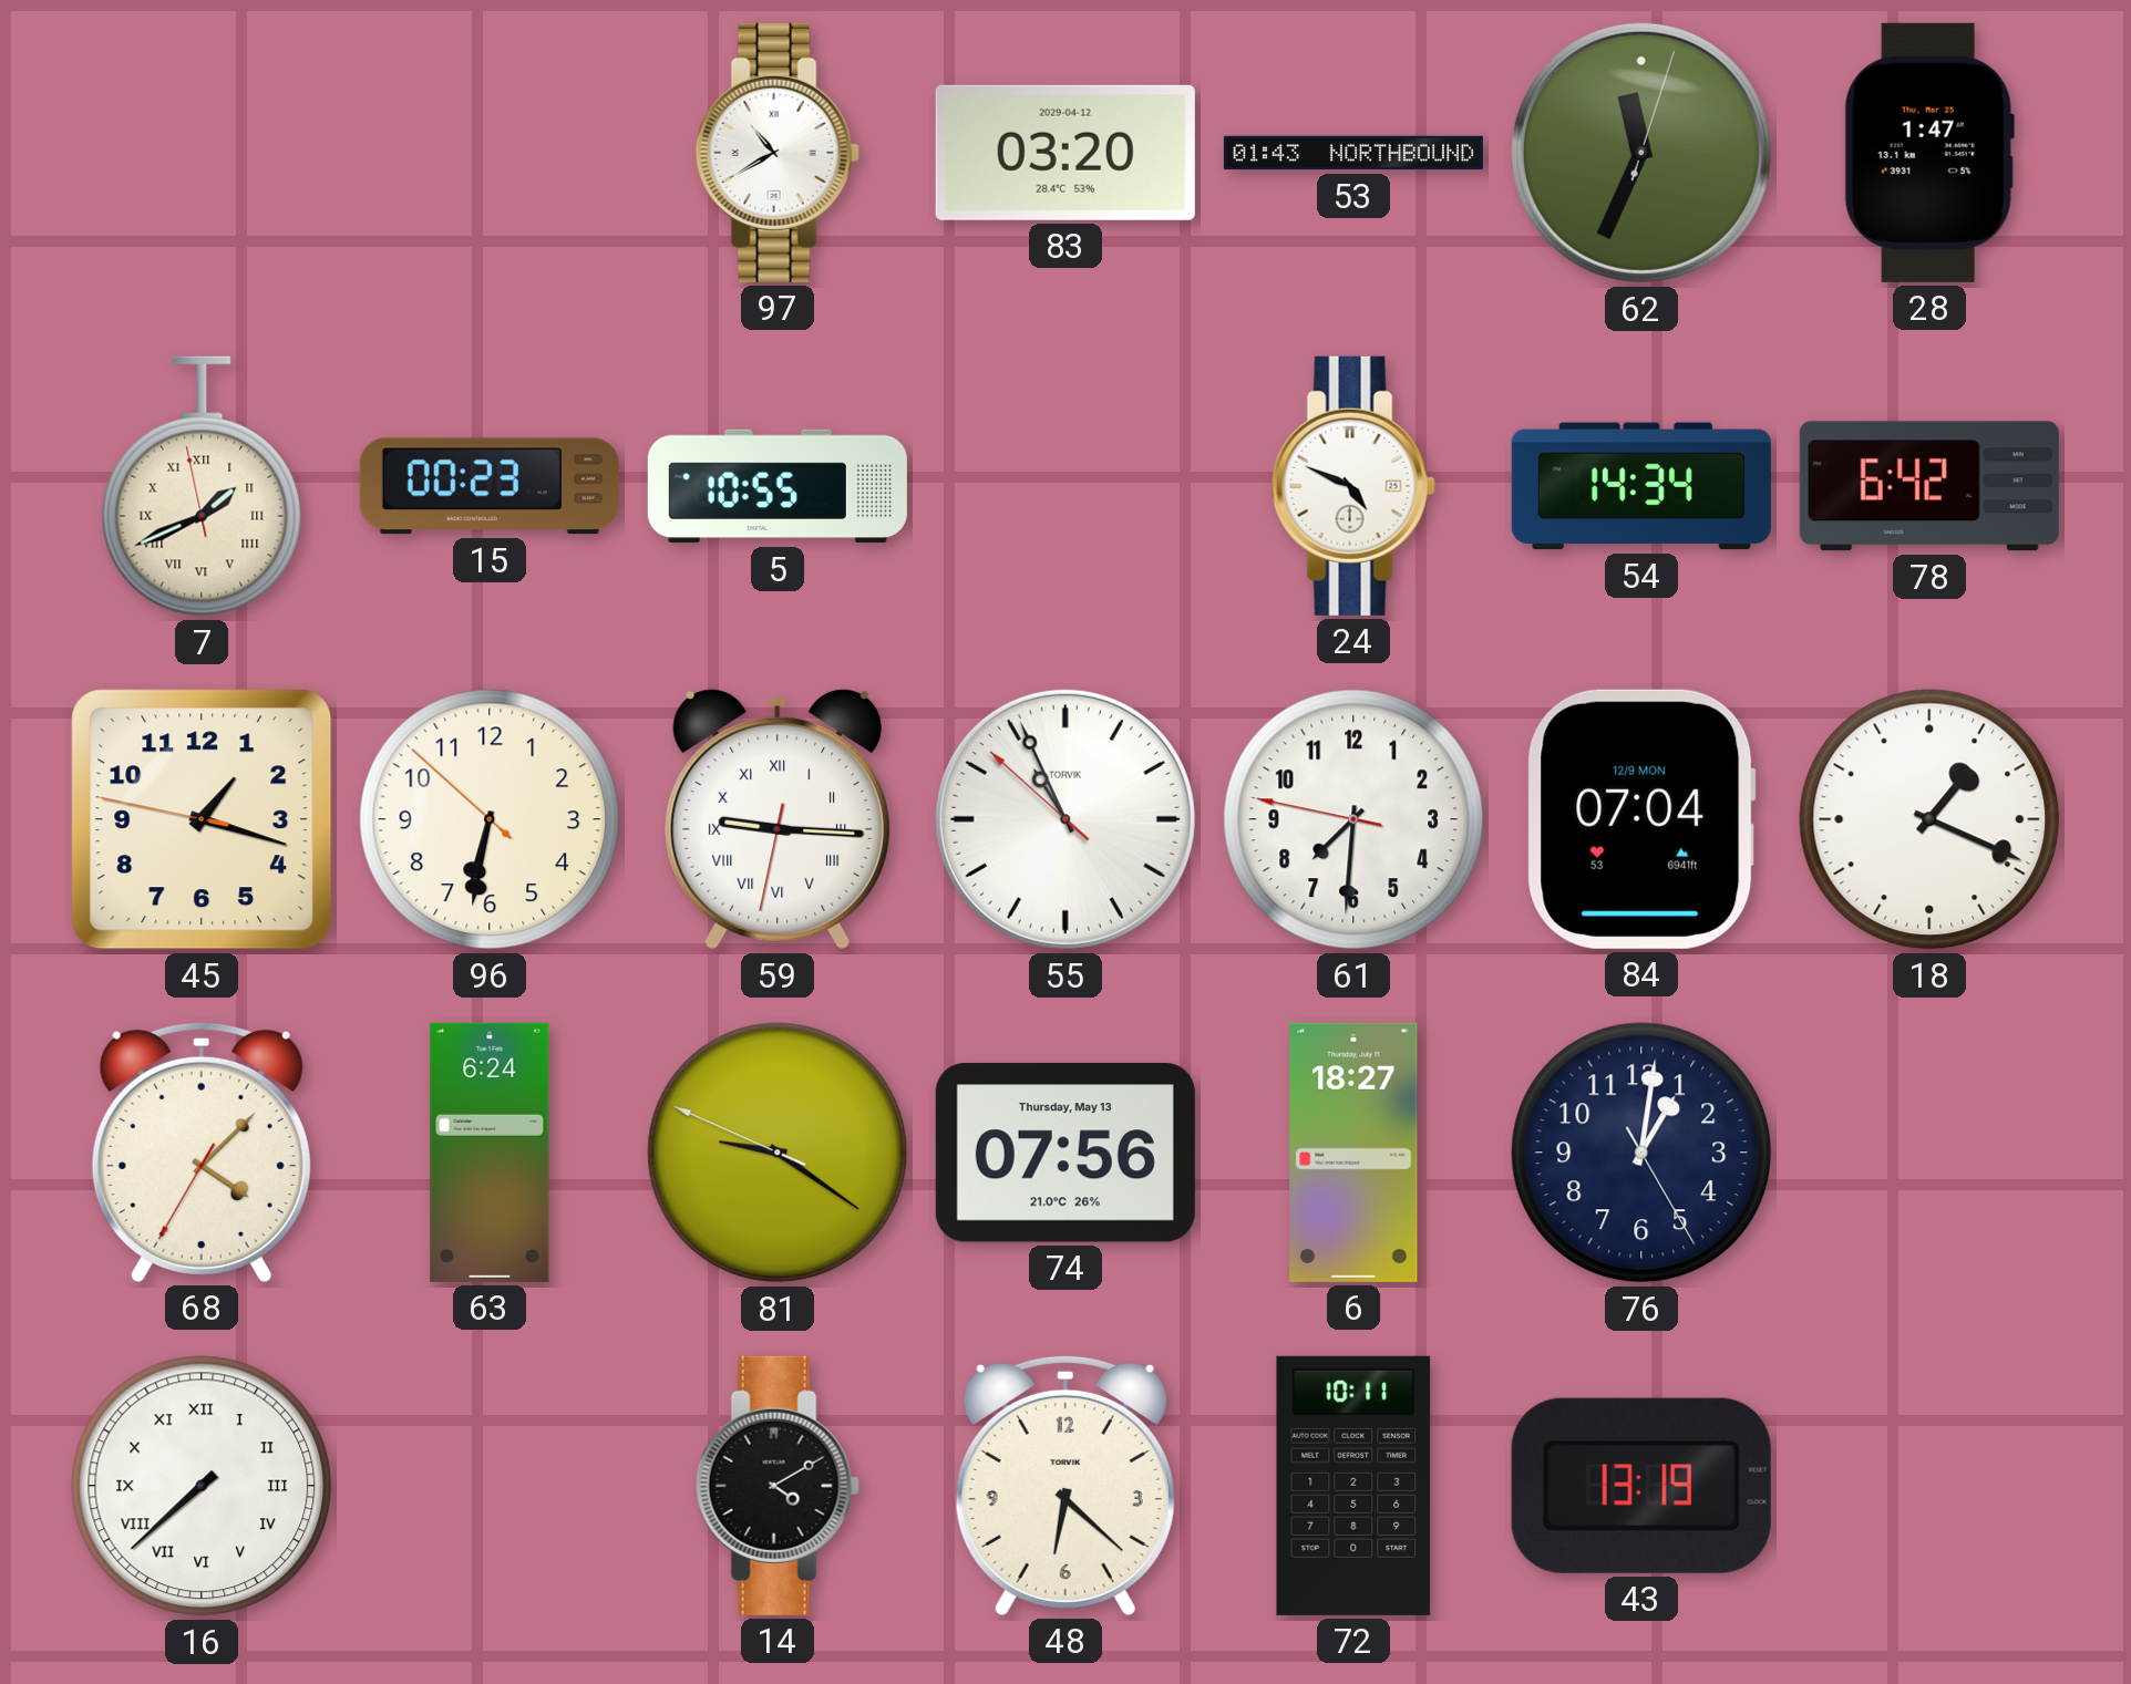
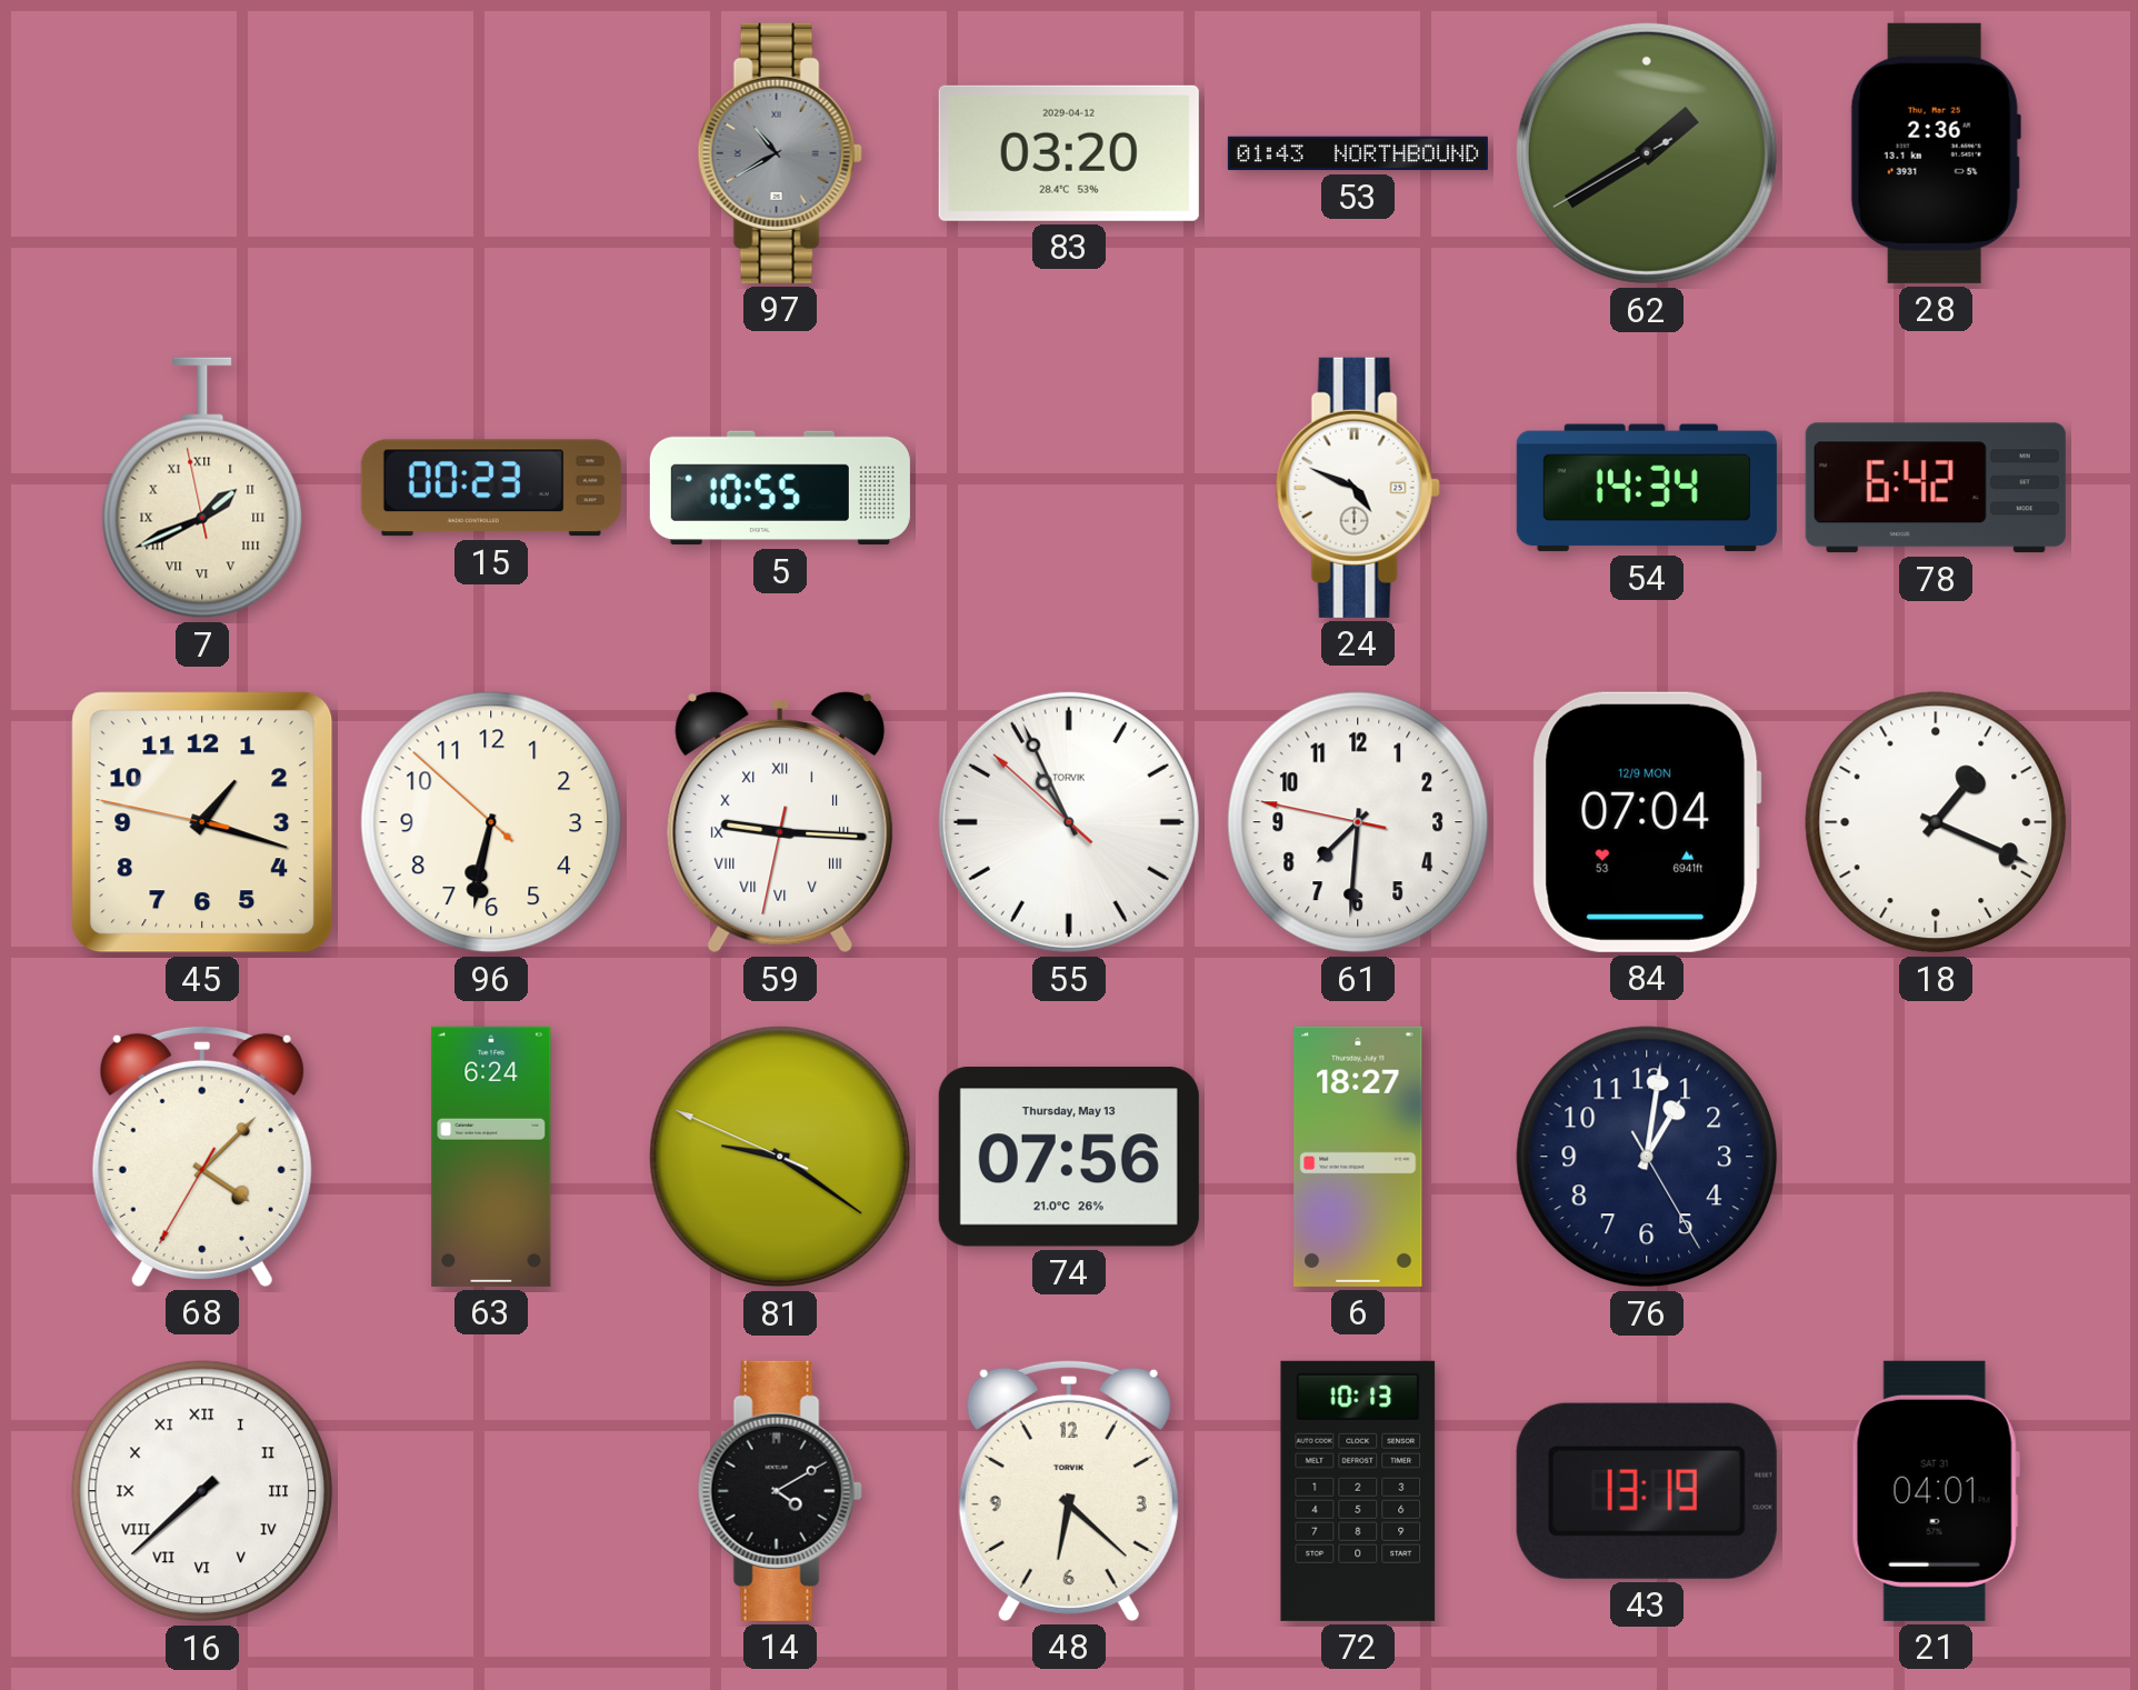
97 dial: white -> grey
62: 11:34 -> 1:39
28: 1:47 -> 2:36
72: 10:11 -> 10:13
21: none -> 04:01
